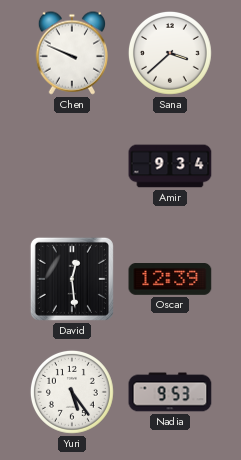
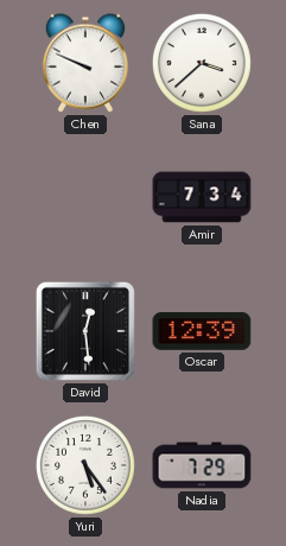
Amir: 9:34 -> 7:34
Nadia: 9:53 -> 7:29
